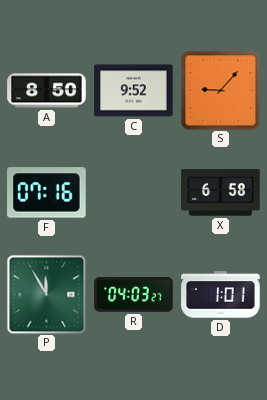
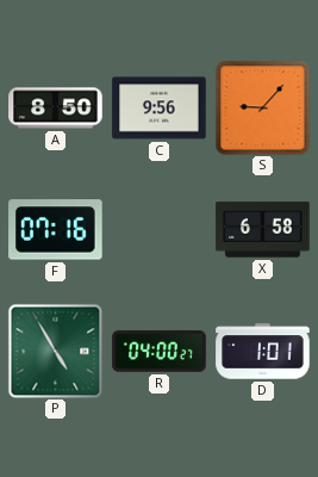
C: 9:52 -> 9:56
P: 11:55 -> 4:55
R: 04:03 -> 04:00
